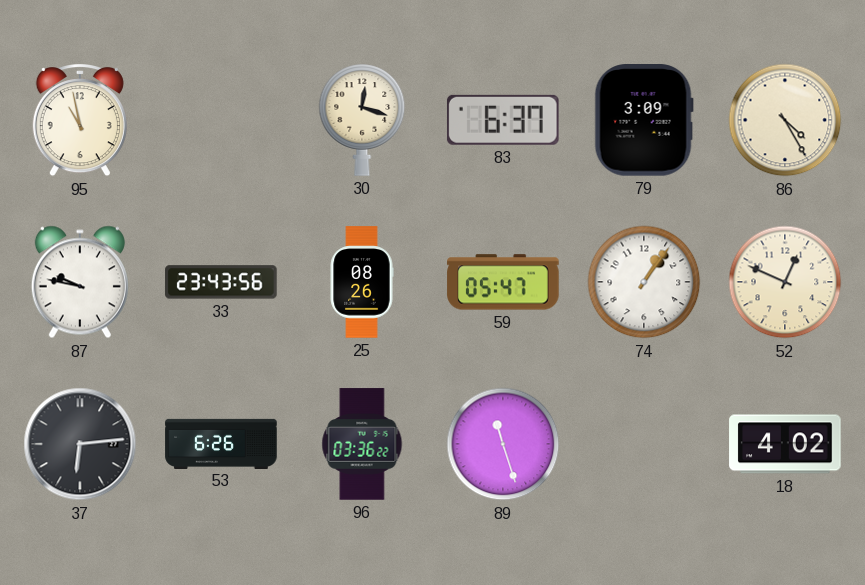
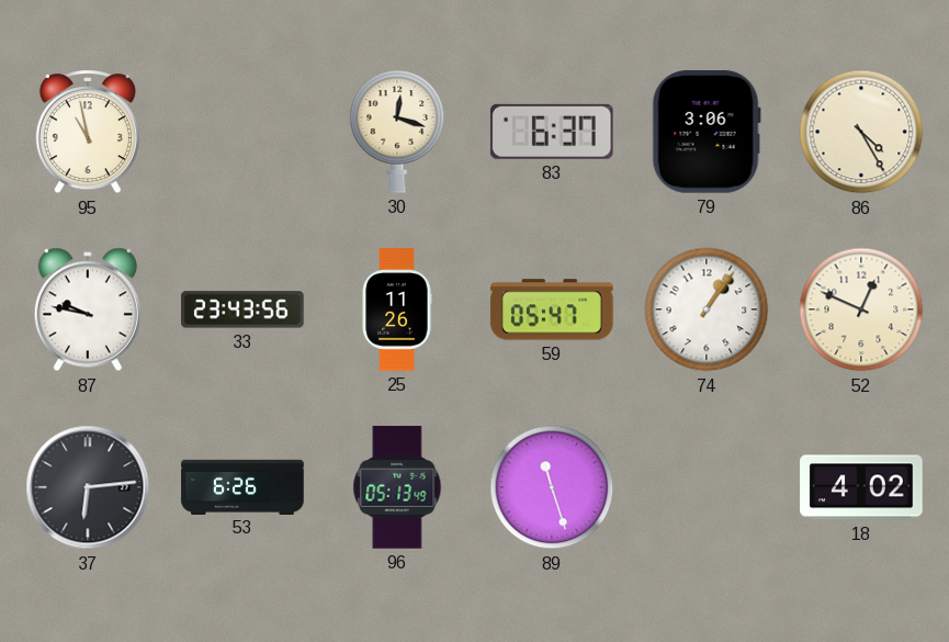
79: 3:09 -> 3:06
25: 08:26 -> 11:26
96: 03:36 -> 05:13
